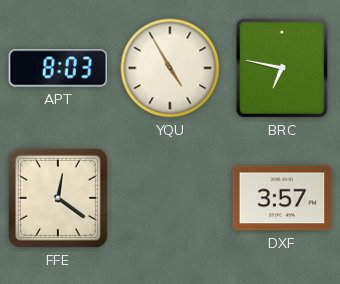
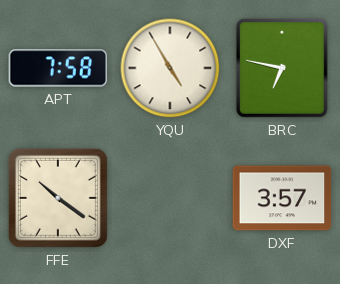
APT: 8:03 -> 7:58
FFE: 12:21 -> 10:21
